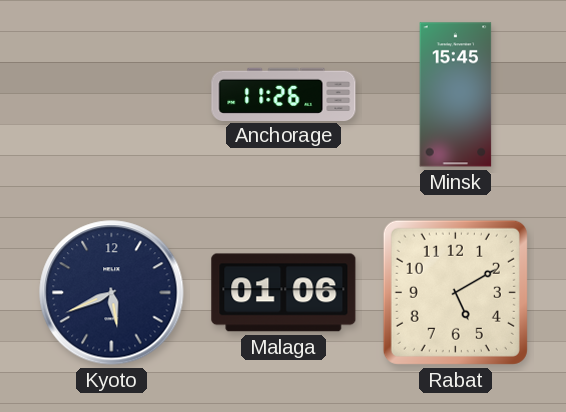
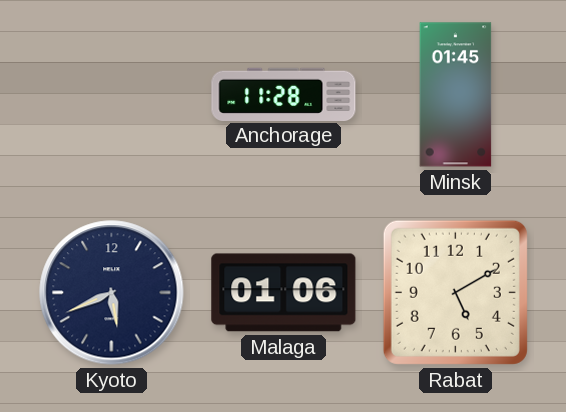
Anchorage: 11:26 -> 11:28
Minsk: 15:45 -> 01:45
